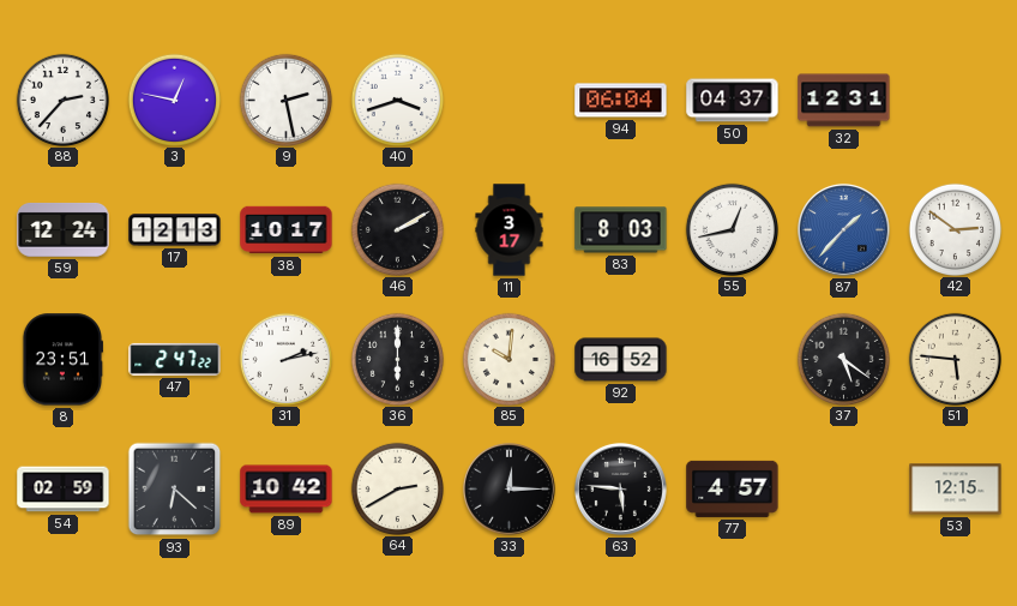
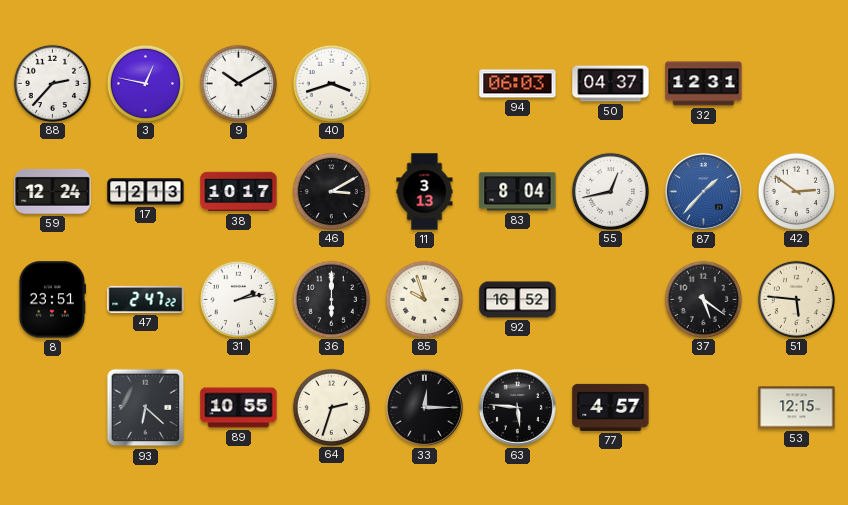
9: 2:28 -> 10:10
94: 06:04 -> 06:03
46: 2:10 -> 3:10
11: 3:17 -> 3:13
83: 8:03 -> 8:04
85: 10:01 -> 9:57
54: 02:59 -> none
89: 10:42 -> 10:55
64: 2:40 -> 2:33
